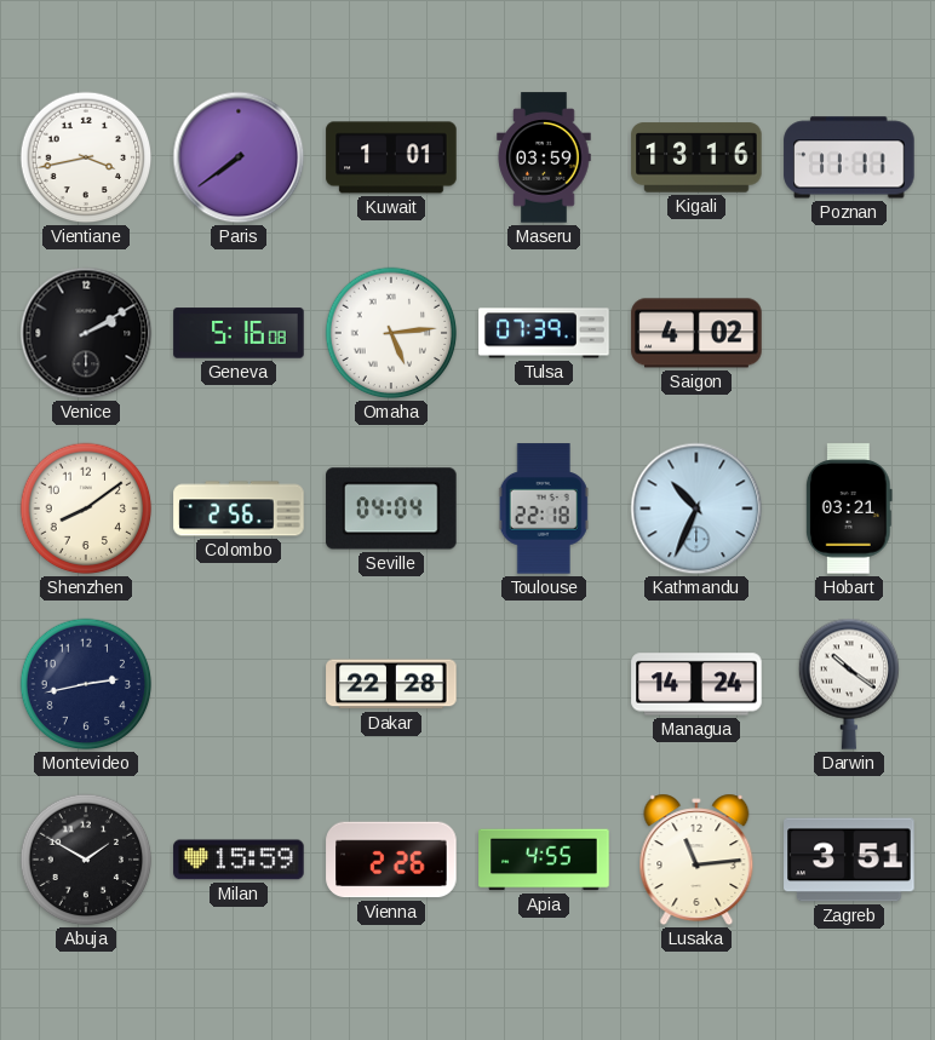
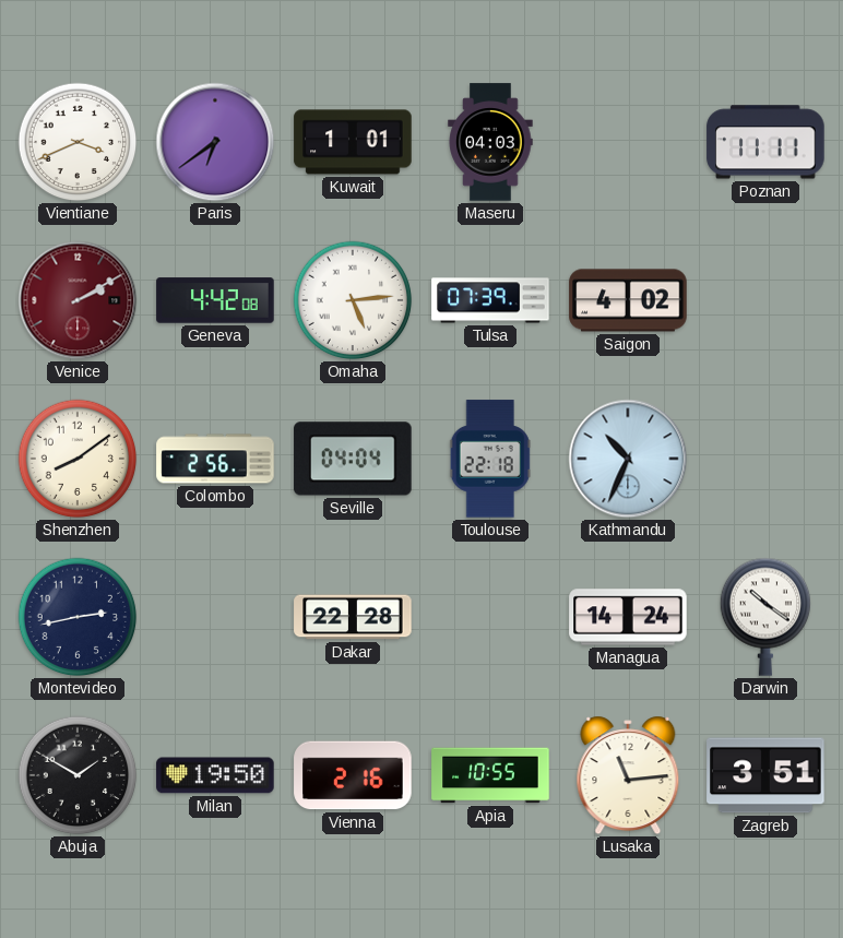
Vientiane: 3:43 -> 3:41
Paris: 7:39 -> 6:39
Maseru: 03:59 -> 04:03
Kigali: 13:16 -> none
Venice dial: black -> burgundy
Geneva: 5:16 -> 4:42
Hobart: 03:21 -> none
Milan: 15:59 -> 19:50
Vienna: 2:26 -> 2:16
Apia: 4:55 -> 10:55
